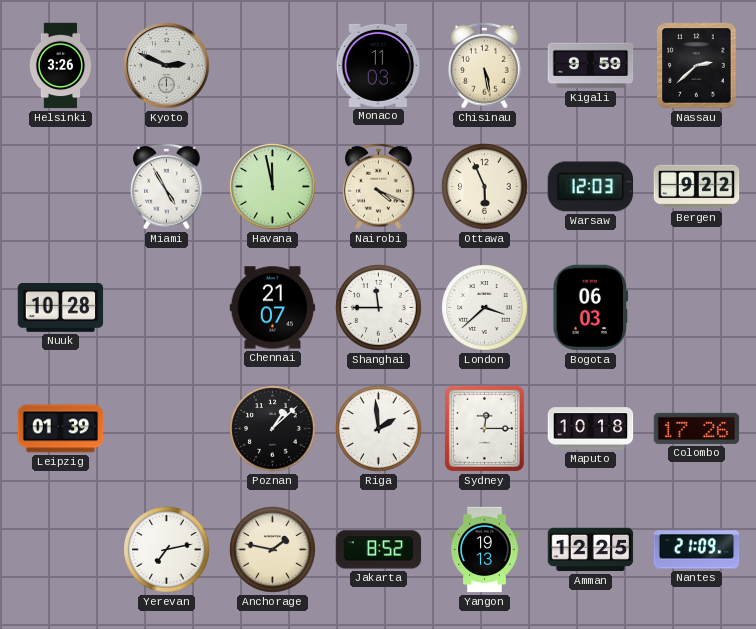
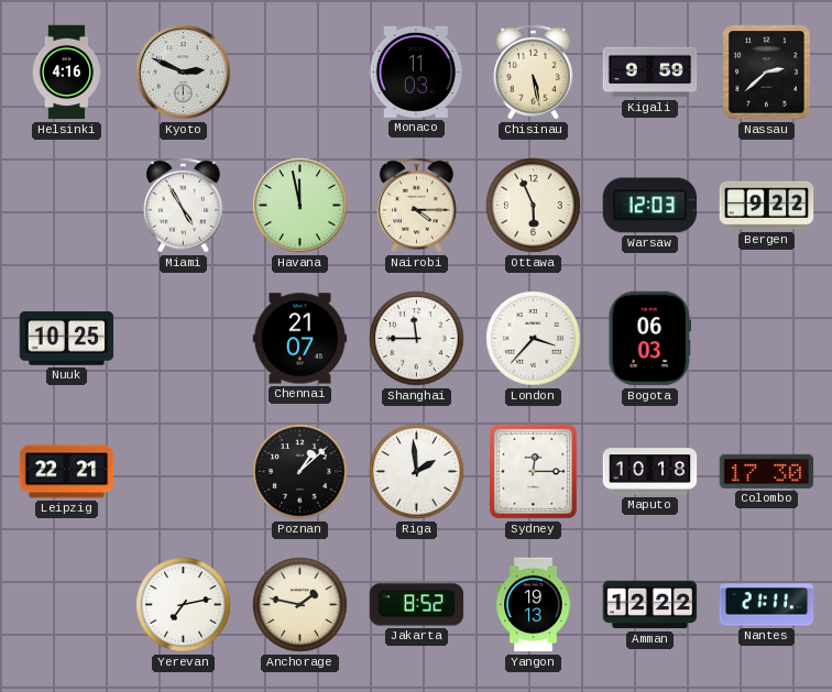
Helsinki: 3:26 -> 4:16
Nairobi: 4:19 -> 4:15
Nuuk: 10:28 -> 10:25
London: 3:38 -> 3:37
Leipzig: 01:39 -> 22:21
Colombo: 17:26 -> 17:30
Amman: 12:25 -> 12:22
Nantes: 21:09 -> 21:11
